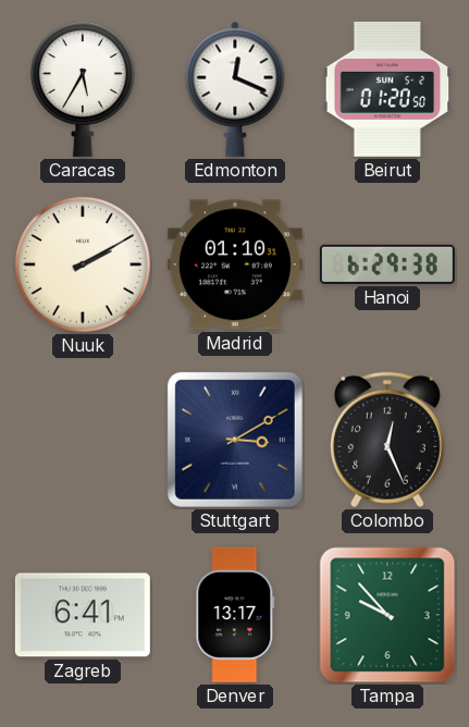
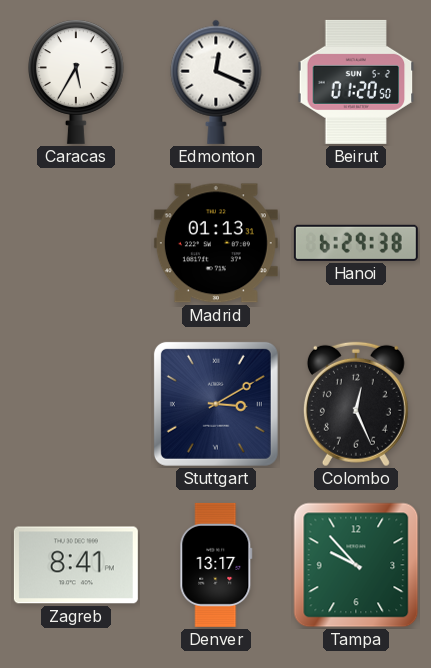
Nuuk: 2:10 -> none
Madrid: 01:10 -> 01:13
Zagreb: 6:41 -> 8:41
